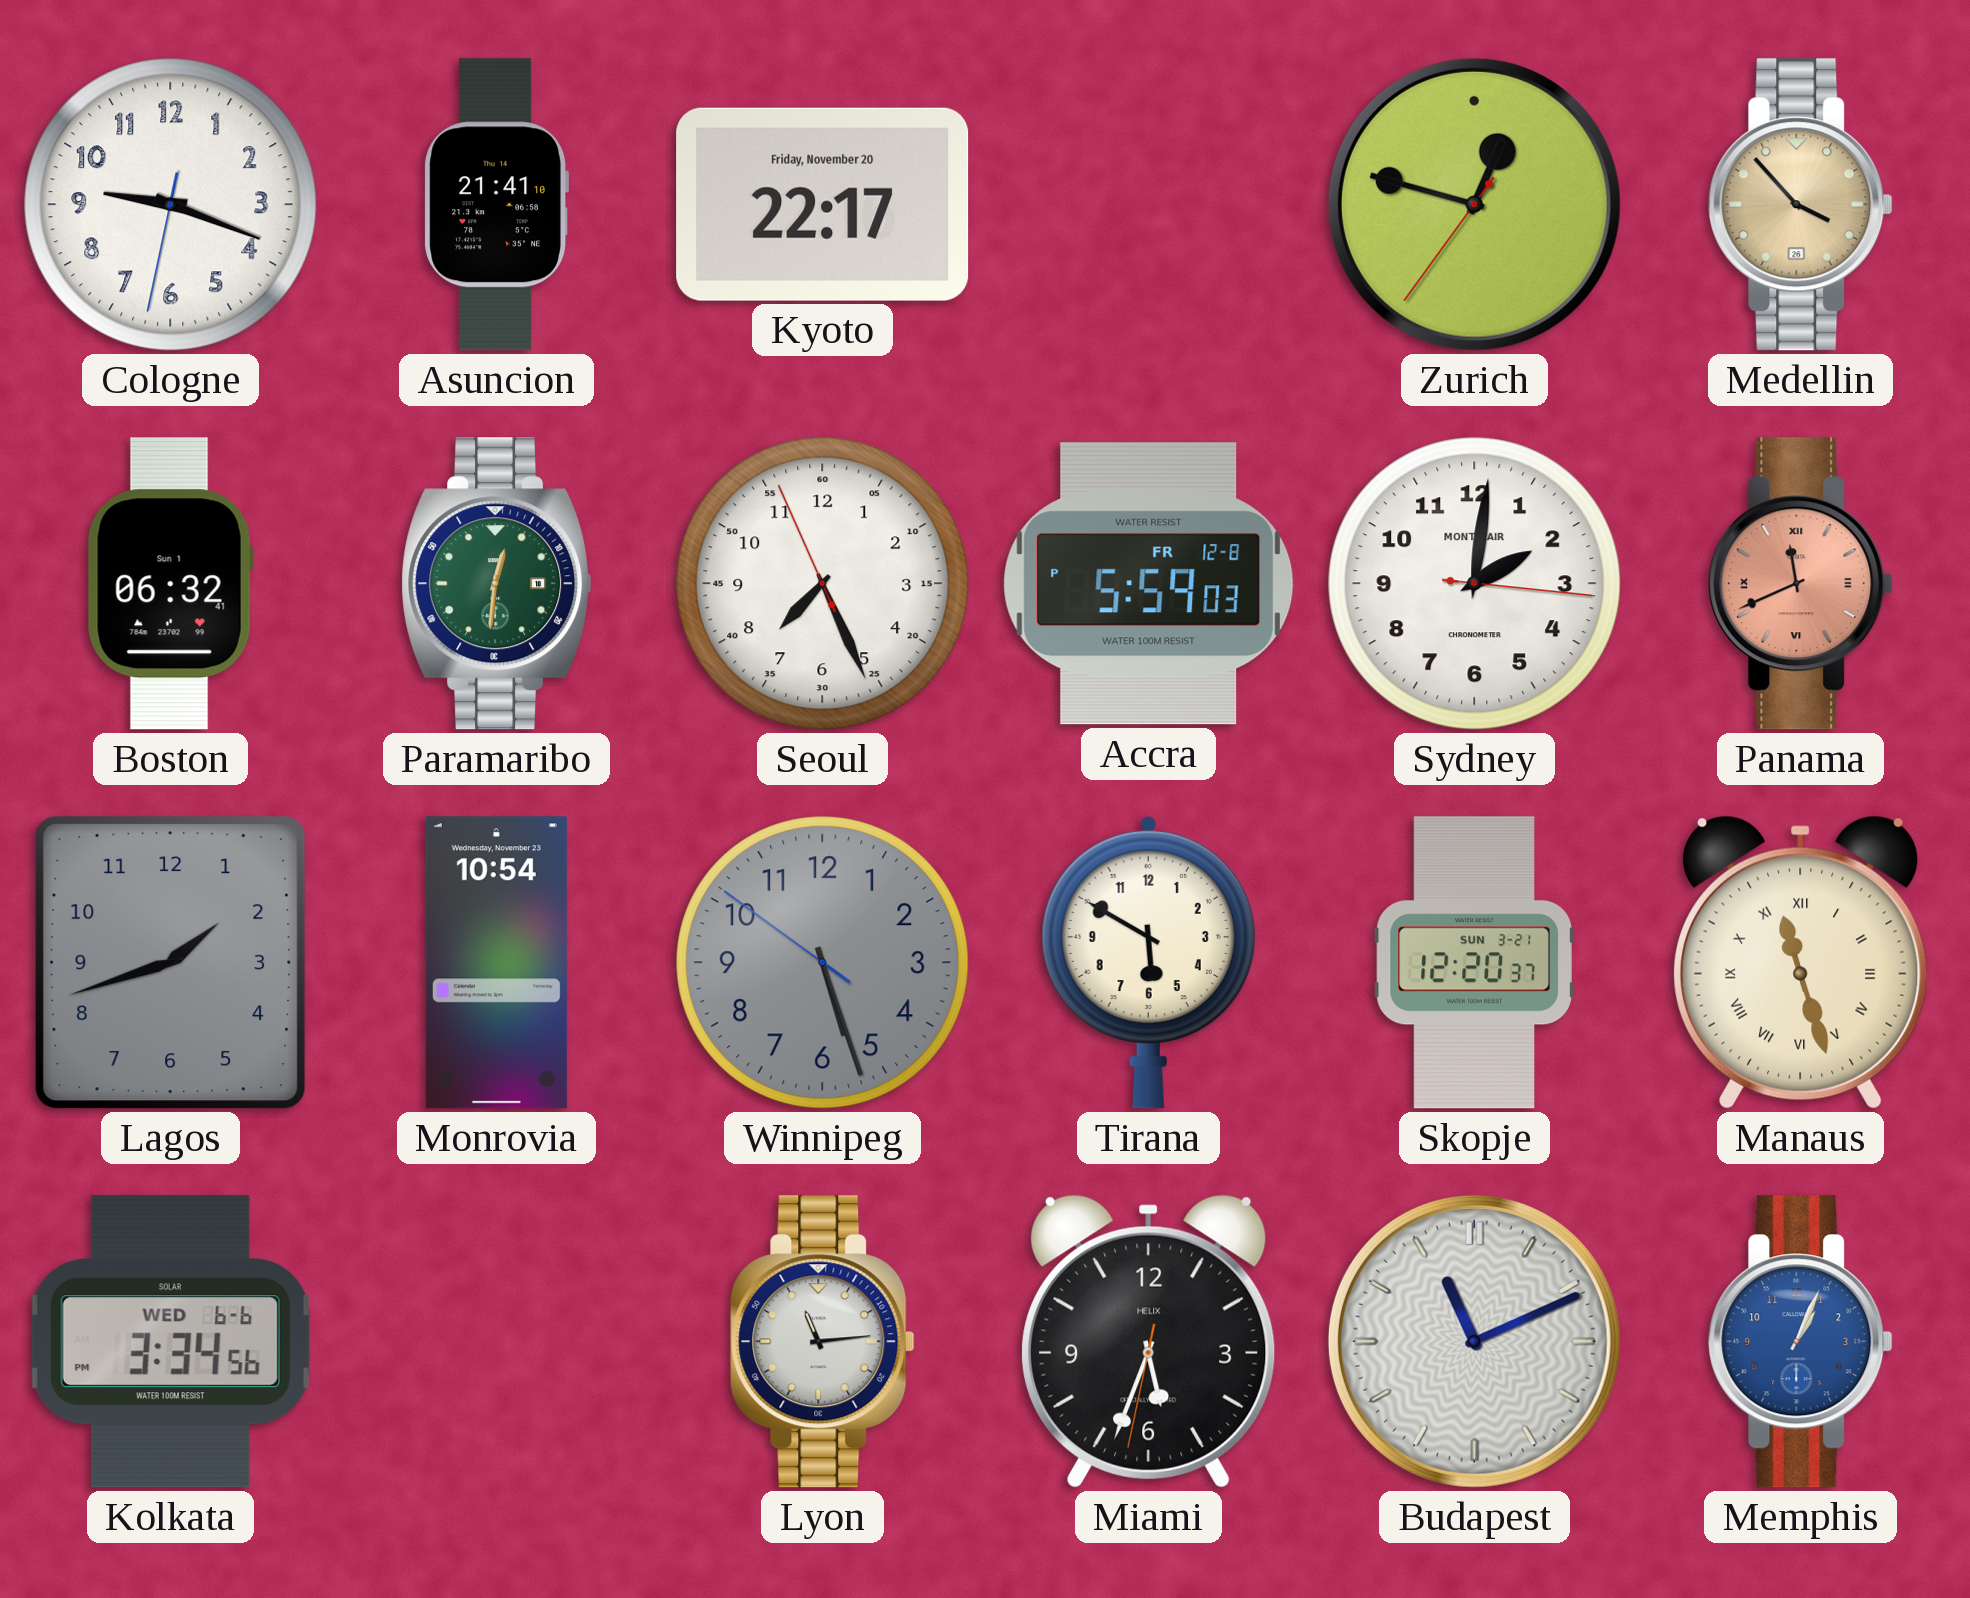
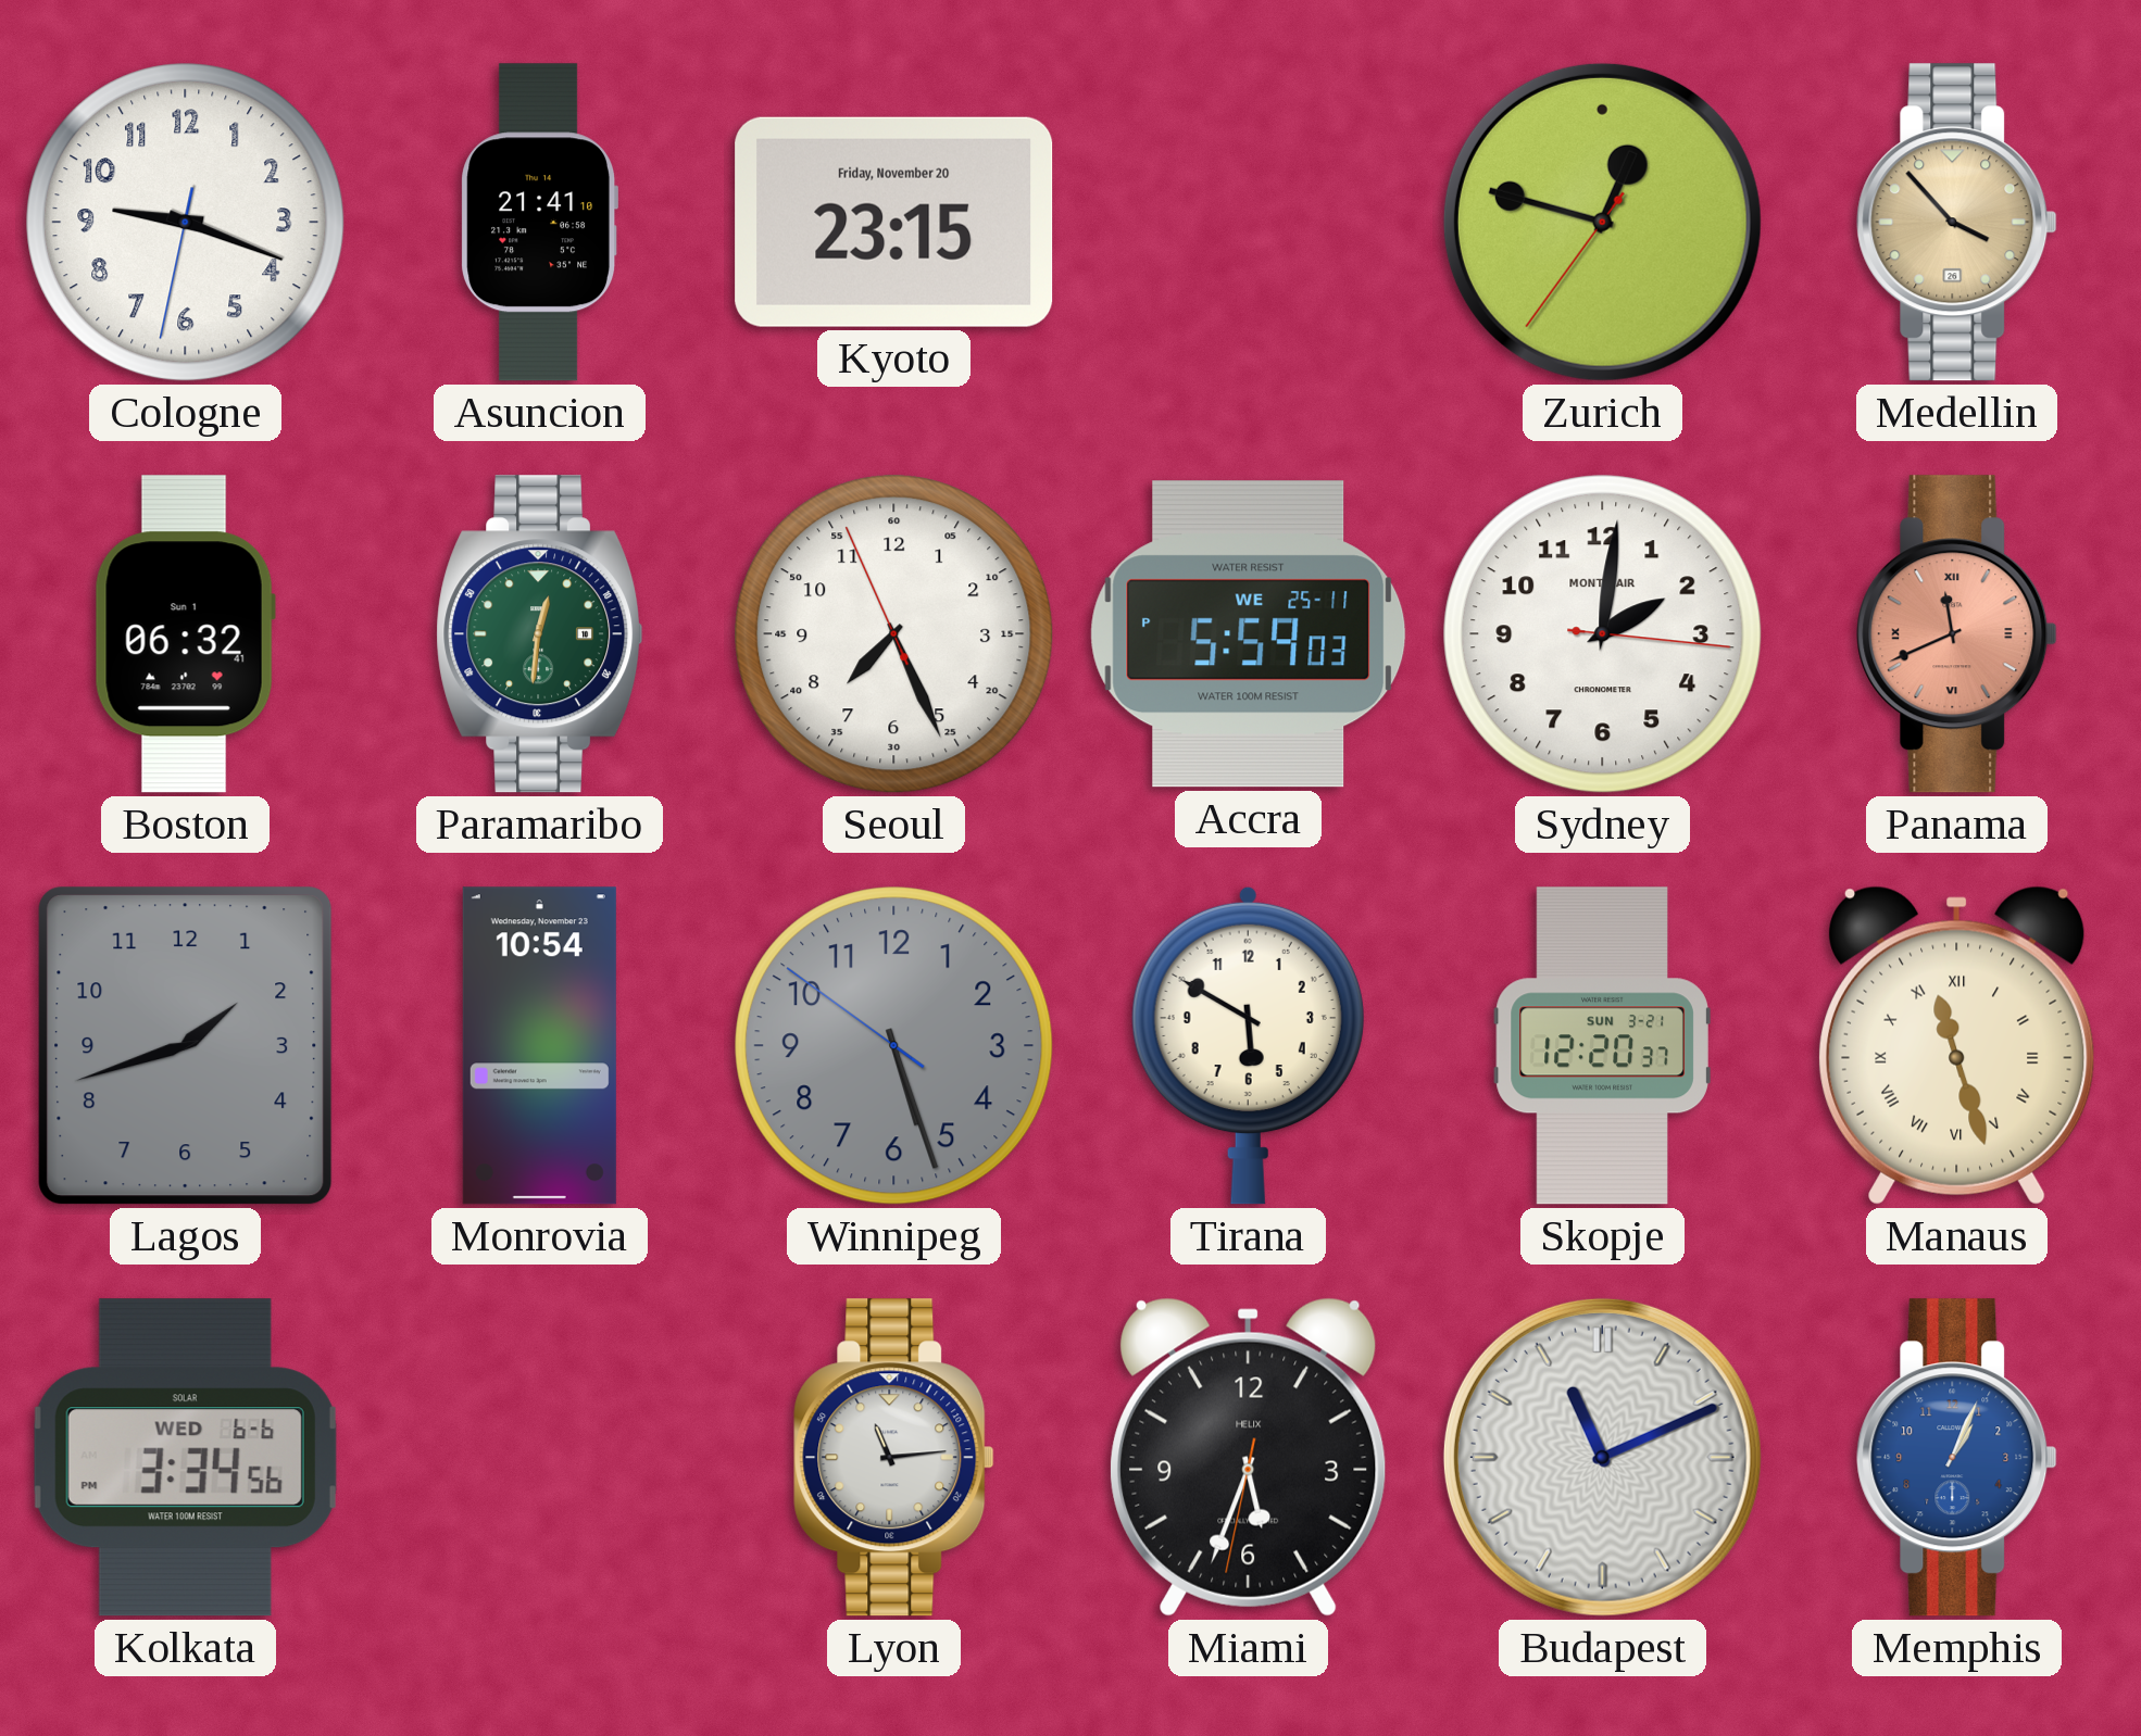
Kyoto: 22:17 -> 23:15
Accra date: FR 12-8 -> WE 25-11
